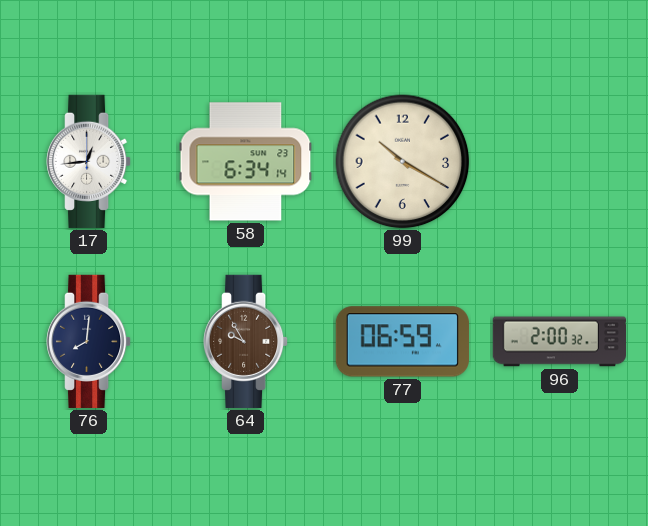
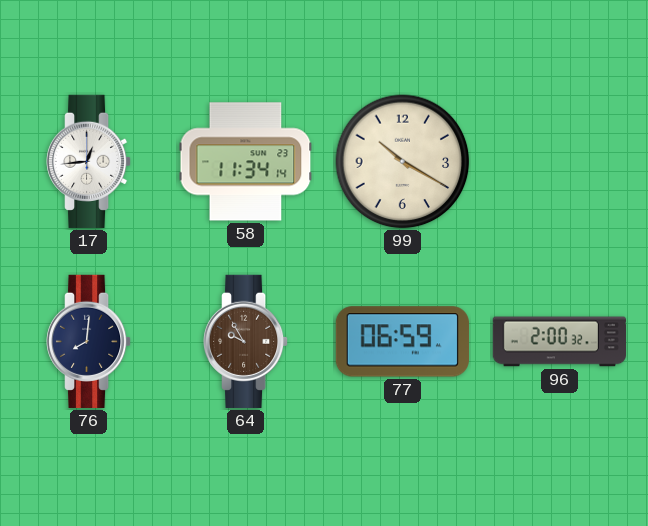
58: 6:34 -> 11:34
